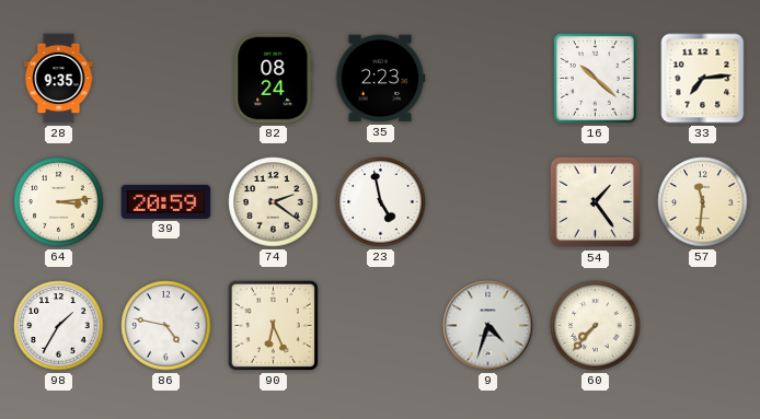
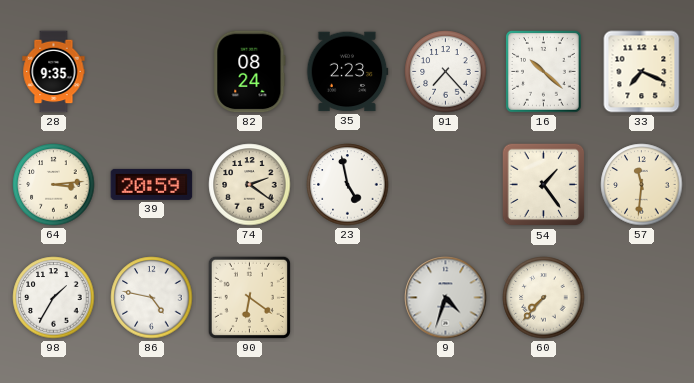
91: none -> 7:23
33: 7:14 -> 7:19
90: 6:26 -> 6:21
